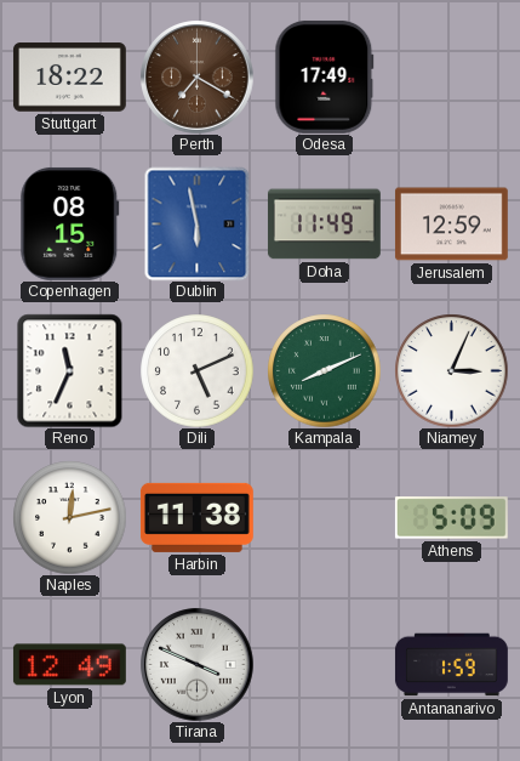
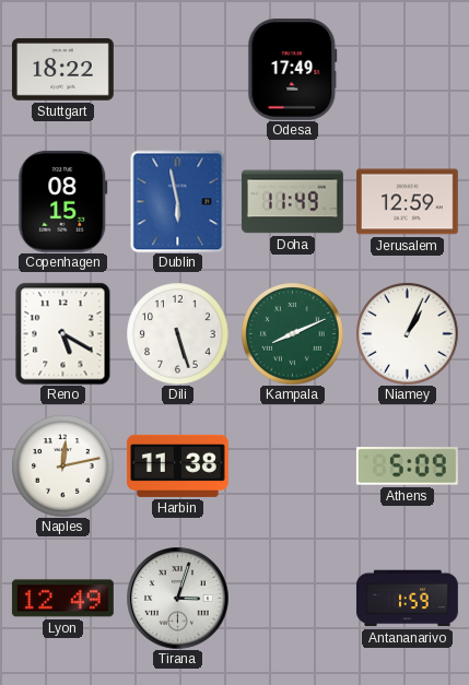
Perth: 7:20 -> none
Reno: 11:34 -> 5:20
Dili: 5:11 -> 5:27
Niamey: 3:04 -> 1:04
Tirana: 3:49 -> 3:03
